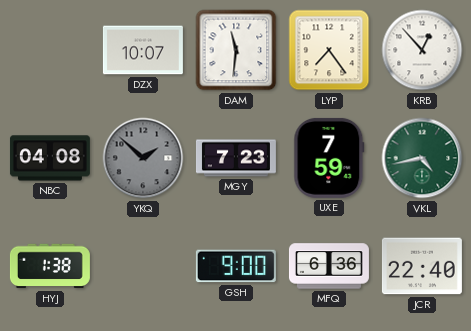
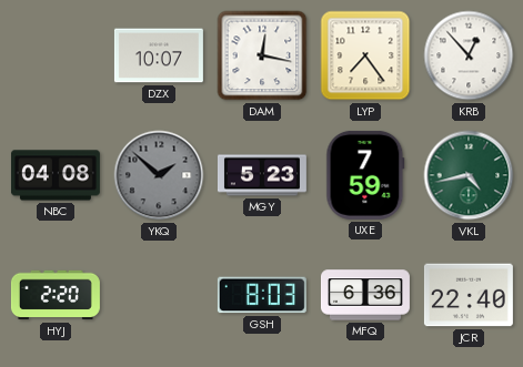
DAM: 11:31 -> 12:17
MGY: 7:23 -> 5:23
HYJ: 1:38 -> 2:20
GSH: 9:00 -> 8:03
